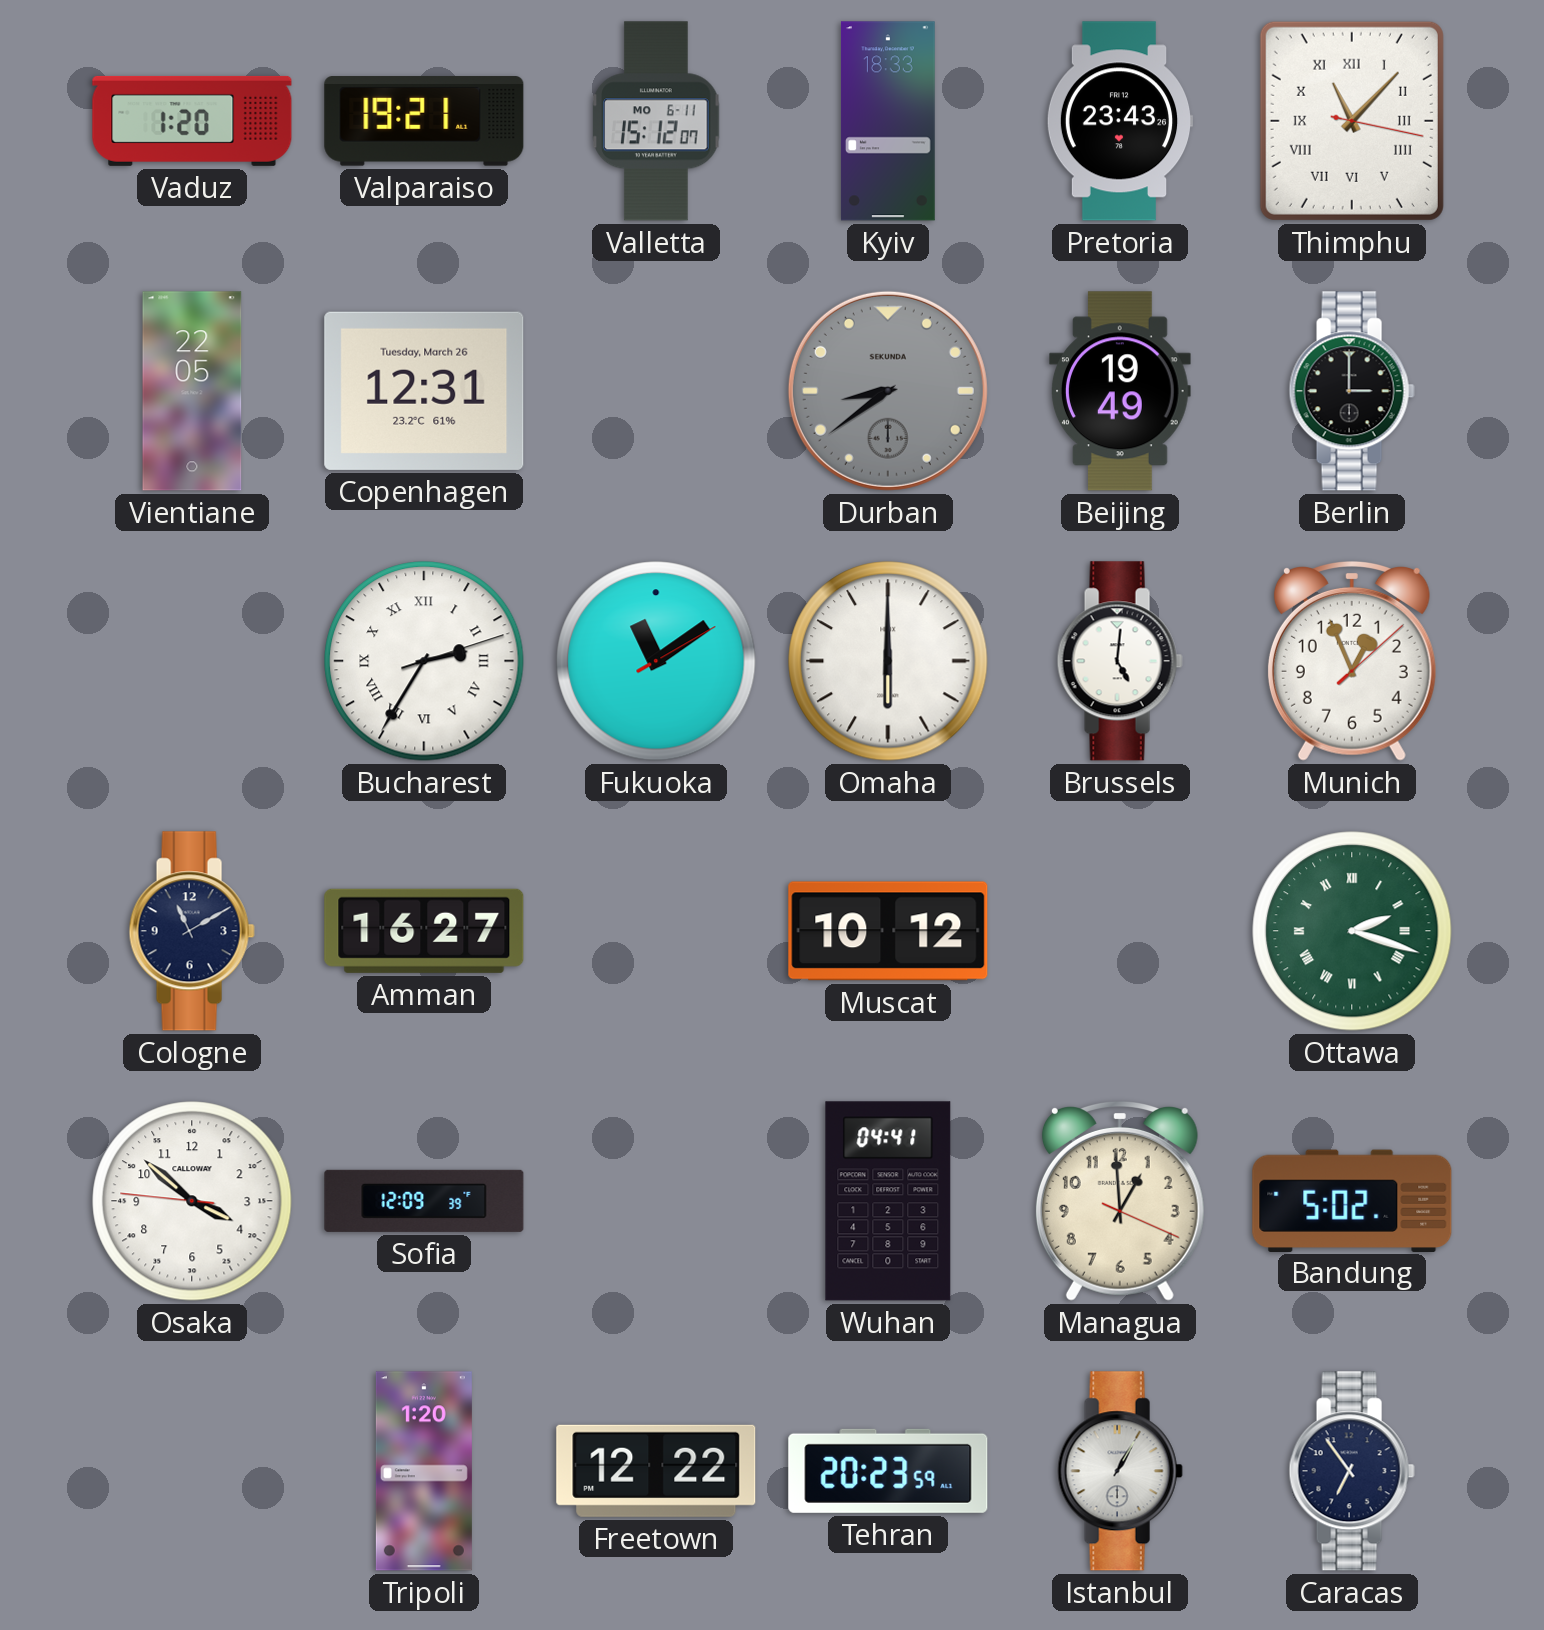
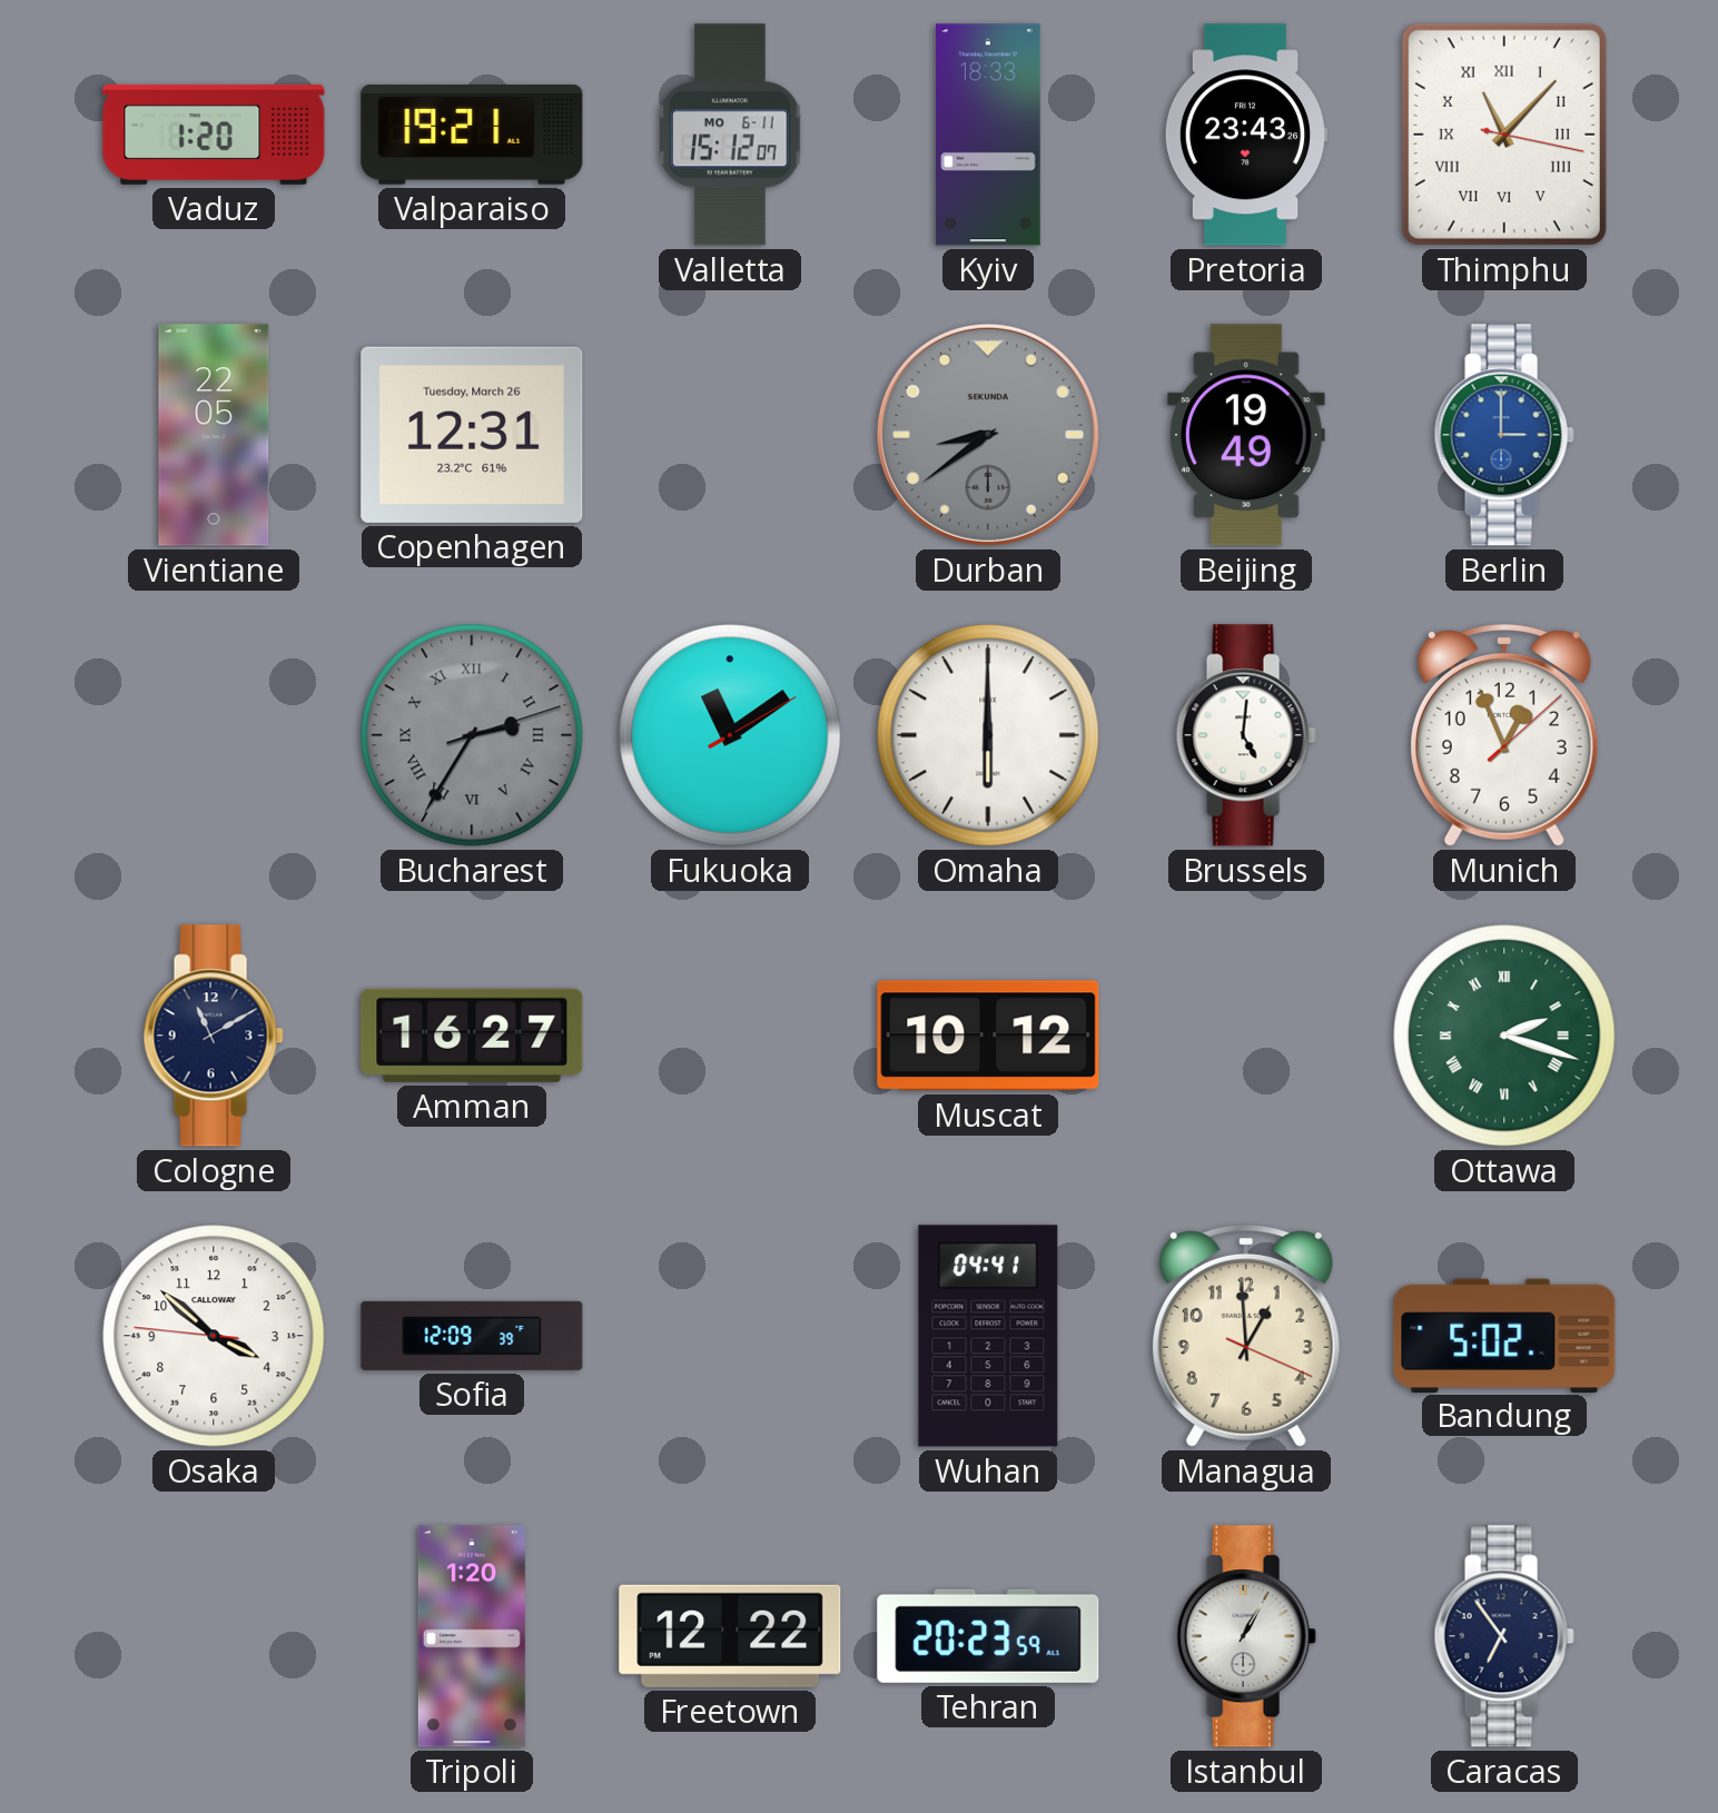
Berlin dial: black -> blue
Bucharest dial: white -> grey
